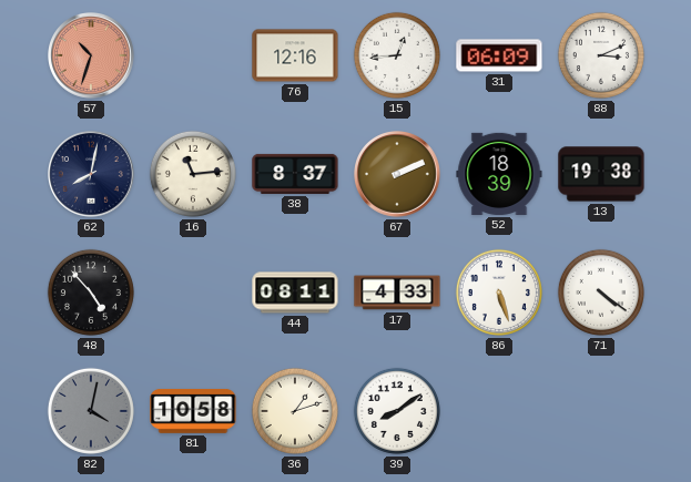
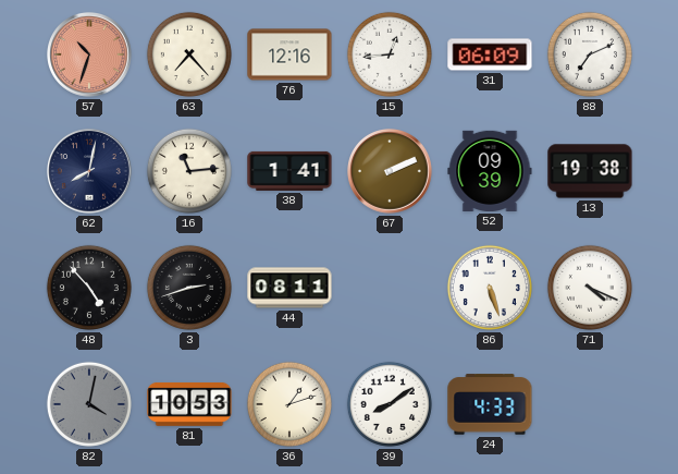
63: none -> 7:23
88: 3:11 -> 7:11
38: 8:37 -> 1:41
52: 18:39 -> 09:39
3: none -> 2:42
17: 4:33 -> none
71: 4:21 -> 4:19
81: 10:58 -> 10:53
24: none -> 4:33
